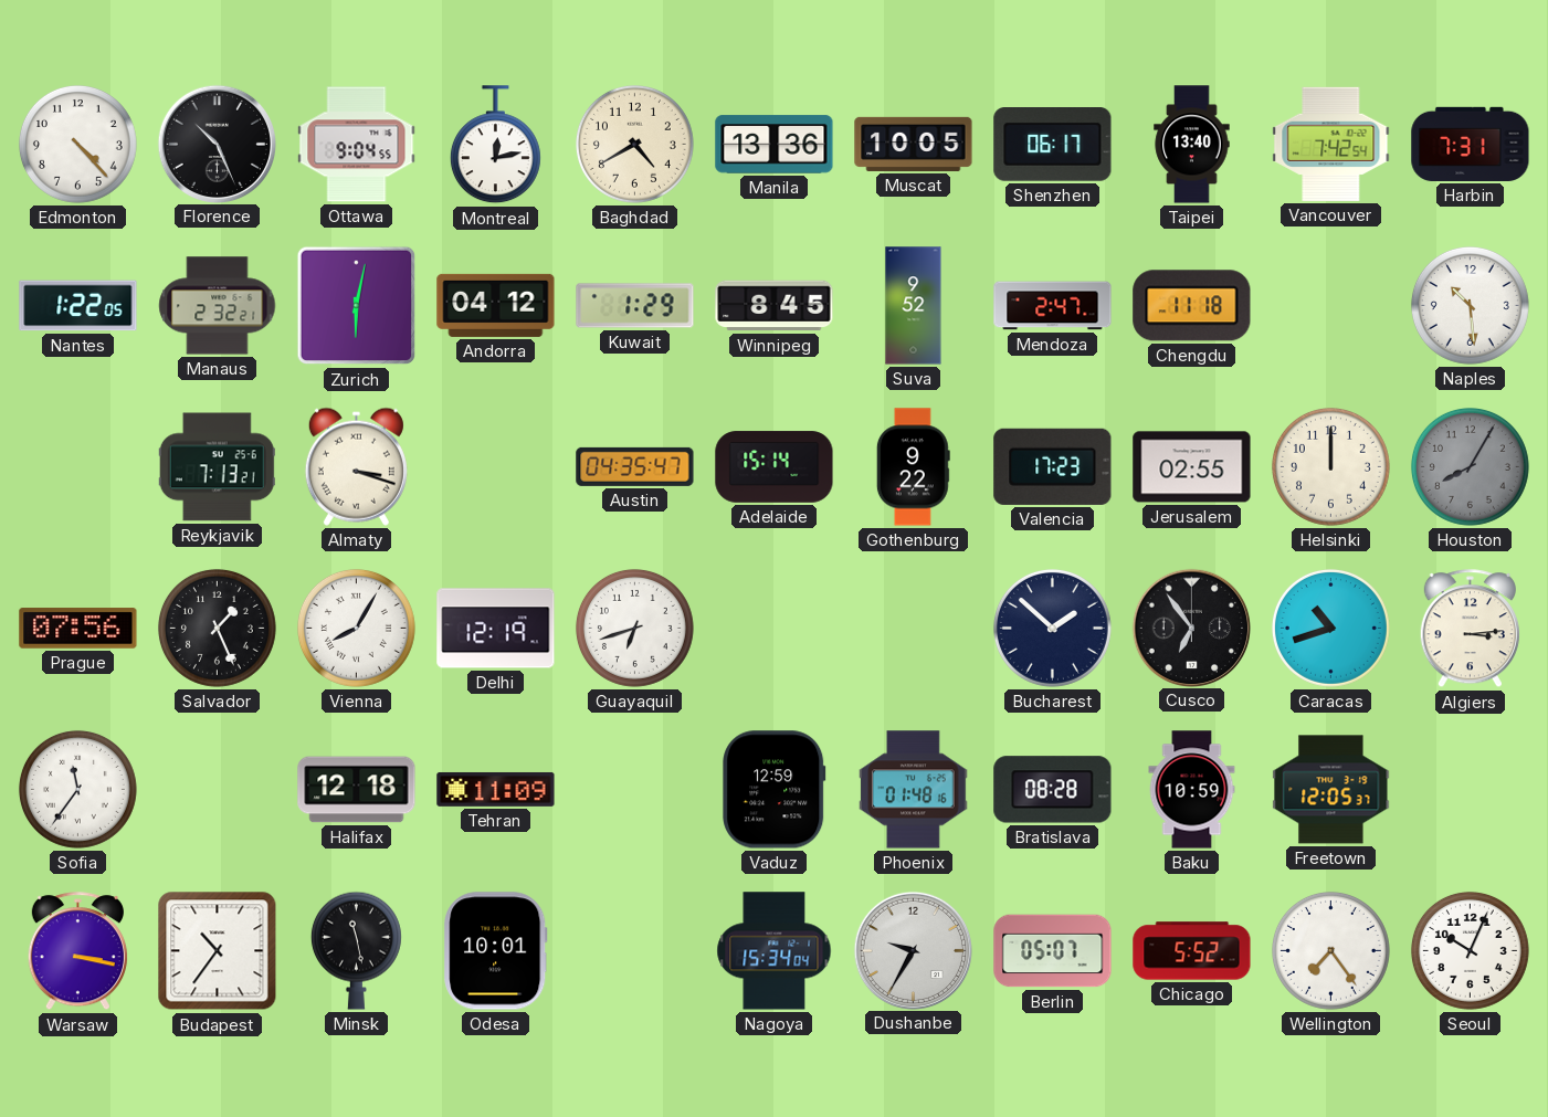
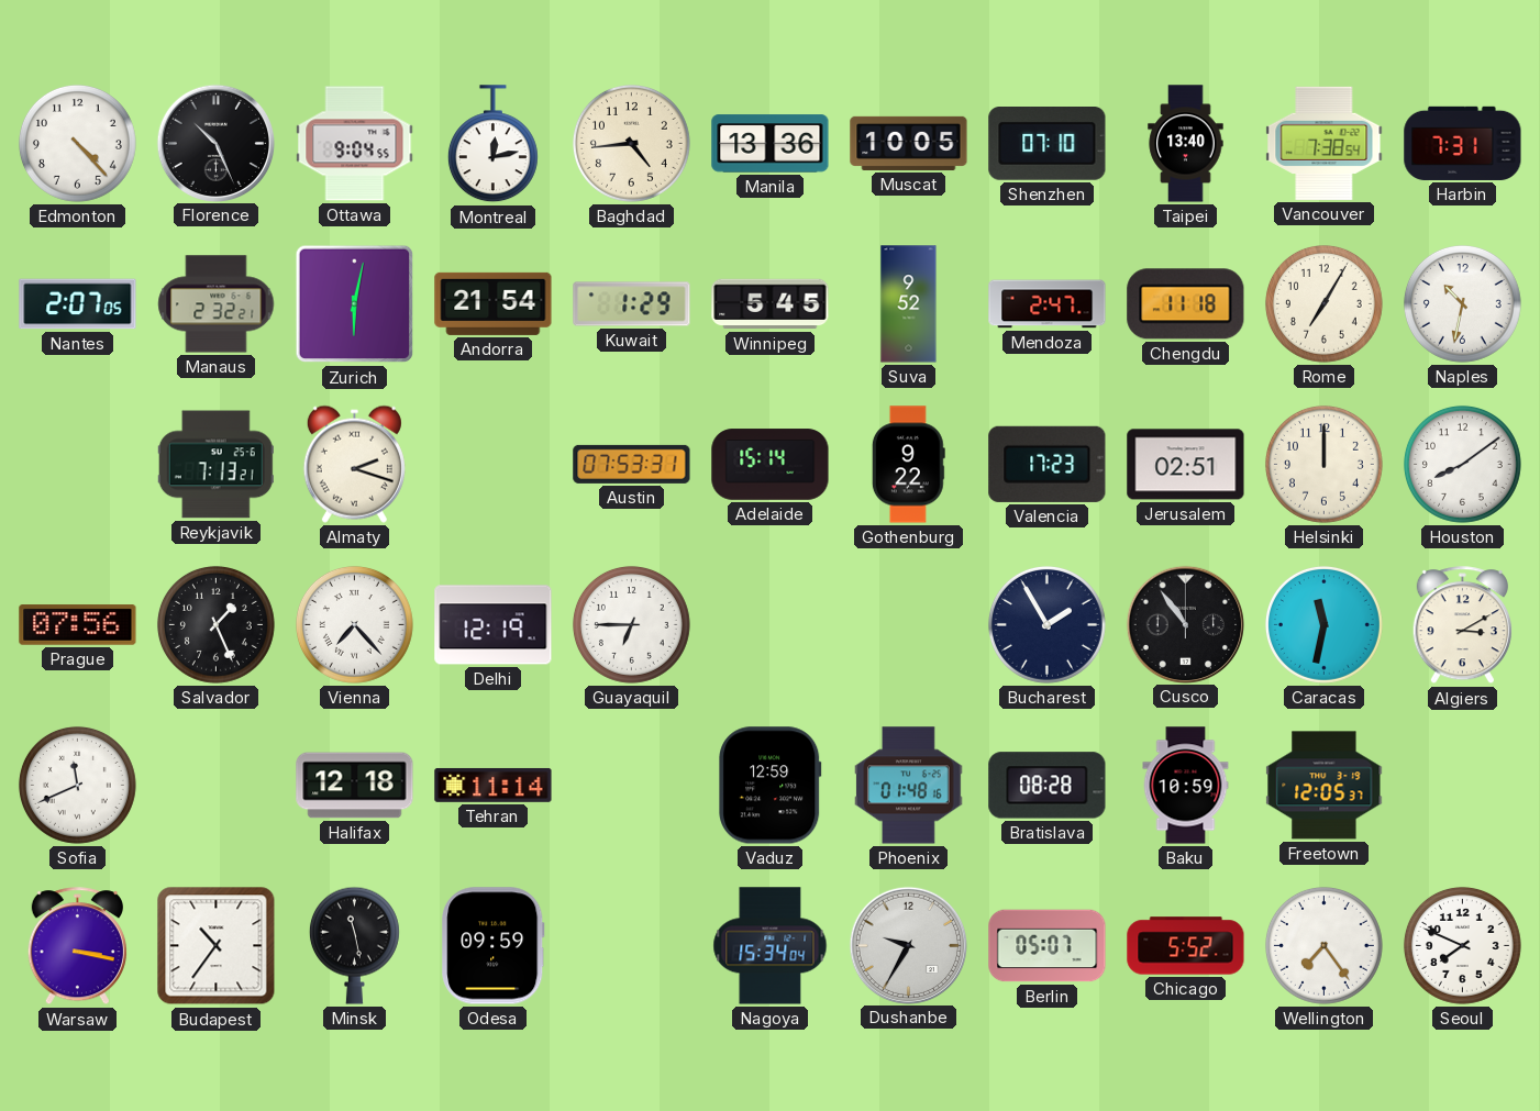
Baghdad: 4:40 -> 4:44
Shenzhen: 06:17 -> 07:10
Vancouver: 7:42 -> 7:38
Nantes: 1:22 -> 2:07
Andorra: 04:12 -> 21:54
Winnipeg: 8:45 -> 5:45
Rome: none -> 7:05
Naples: 10:29 -> 10:32
Almaty: 3:18 -> 2:18
Austin: 04:35 -> 07:53
Jerusalem: 02:55 -> 02:51
Houston: 8:05 -> 8:09
Houston dial: grey -> white
Vienna: 8:05 -> 7:23
Guayaquil: 6:42 -> 6:45
Bucharest: 1:52 -> 1:55
Cusco: 6:54 -> 10:54
Caracas: 10:42 -> 11:32
Algiers: 3:14 -> 3:10
Sofia: 11:36 -> 11:41
Tehran: 11:09 -> 11:14
Odesa: 10:01 -> 09:59
Seoul: 10:04 -> 7:49
